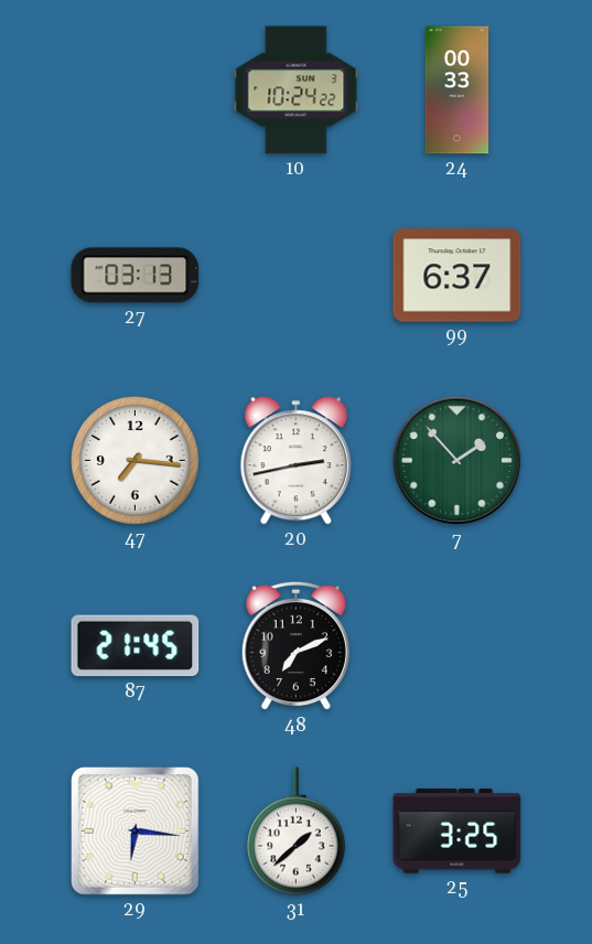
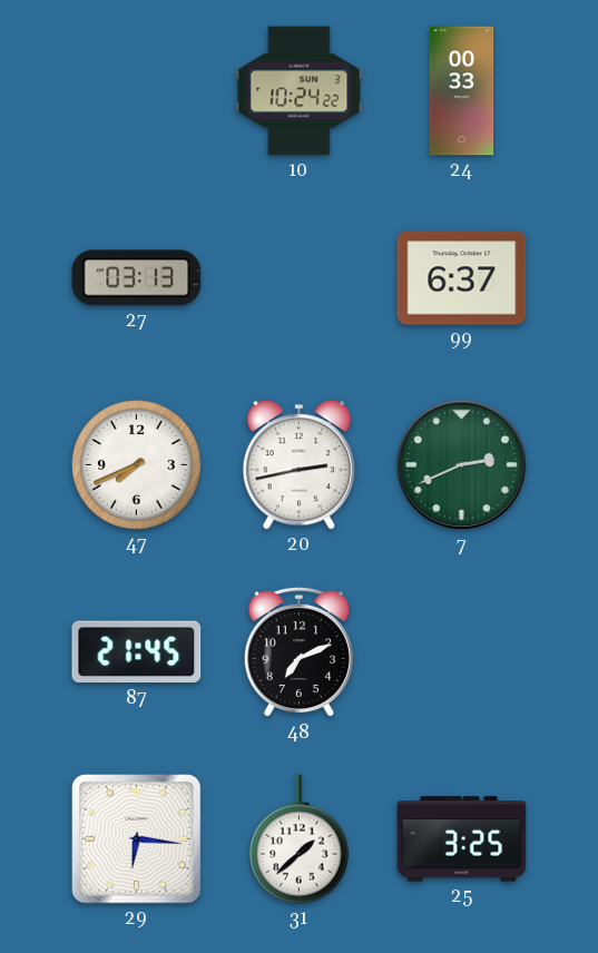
47: 7:16 -> 7:41
7: 1:53 -> 2:41
